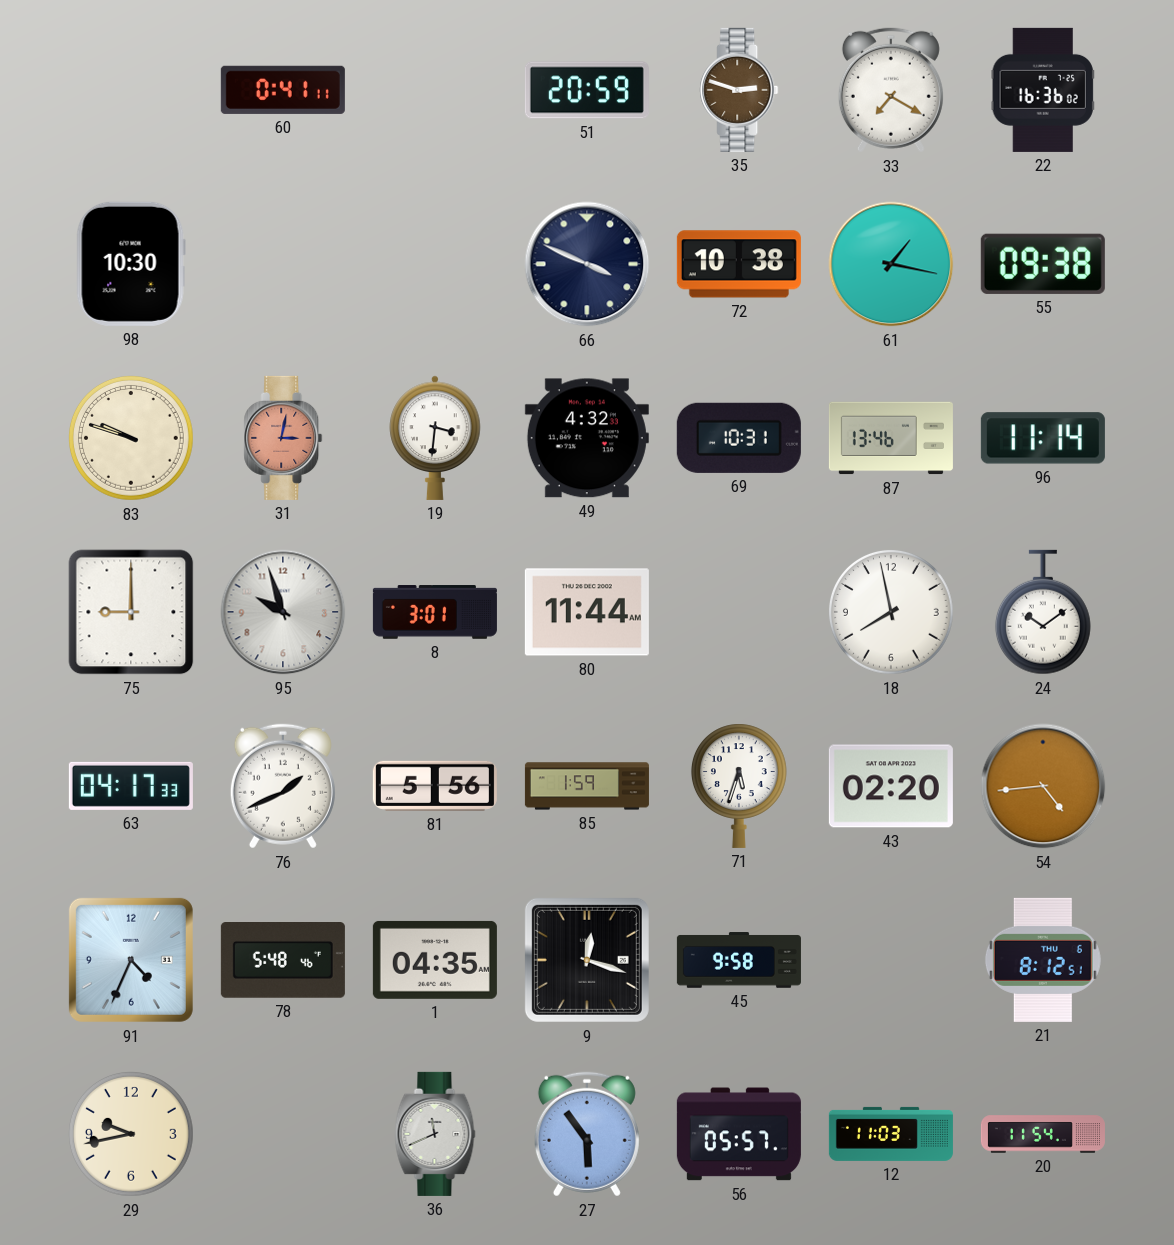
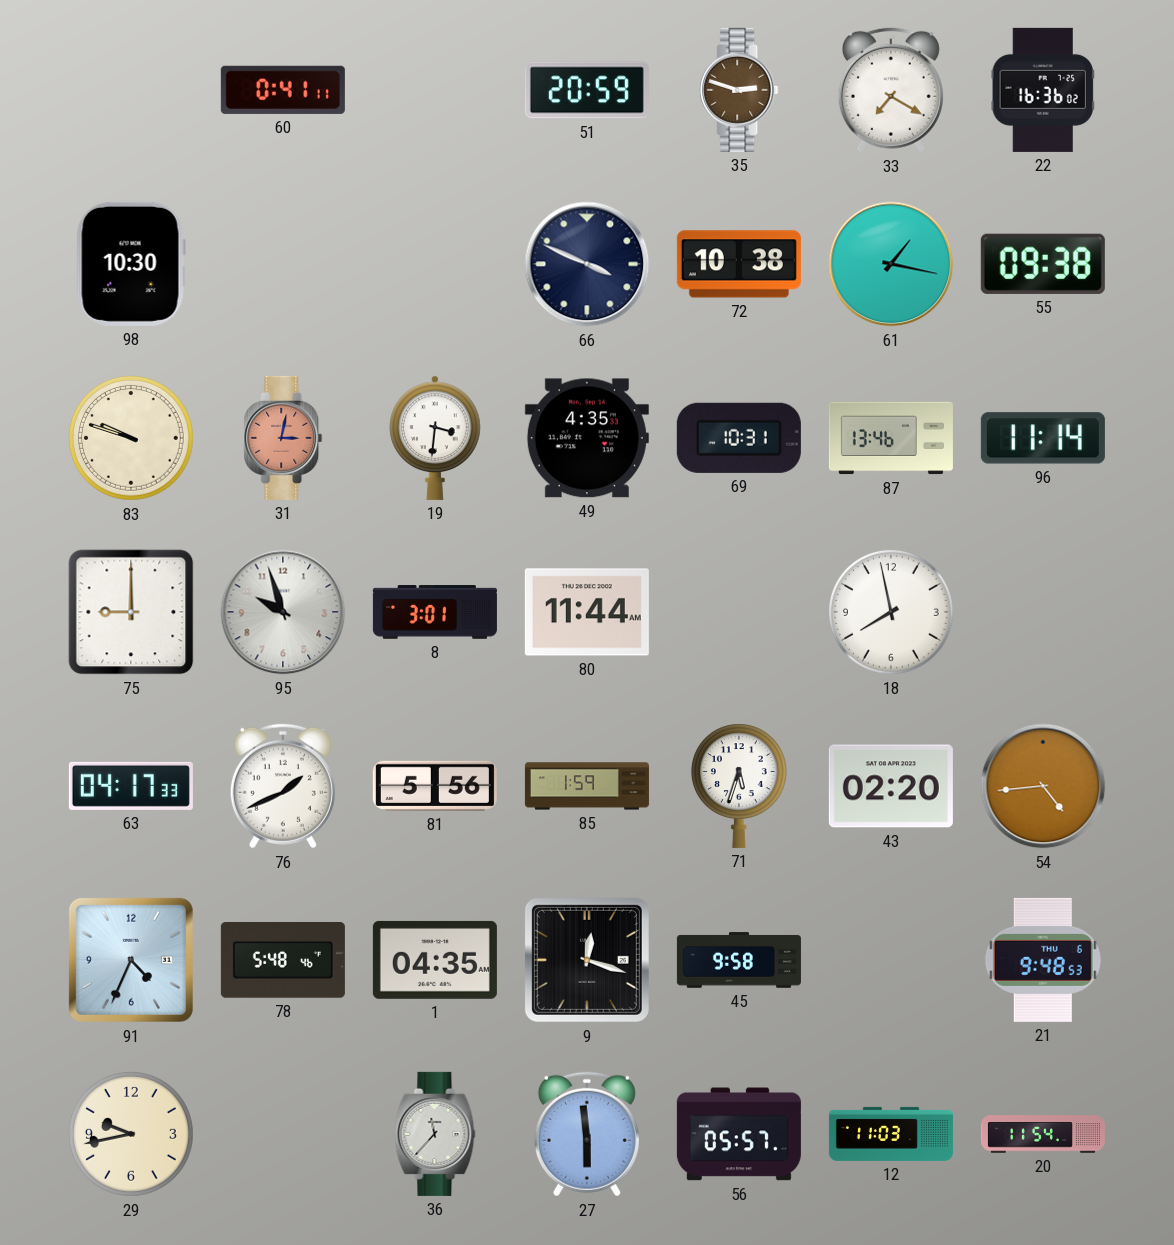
49: 4:32 -> 4:35
24: 10:09 -> none
21: 8:12 -> 9:48
36: 11:41 -> 11:37
27: 5:54 -> 5:59
